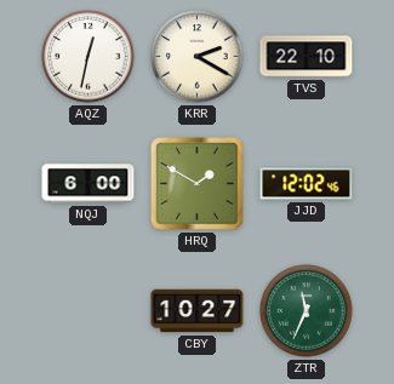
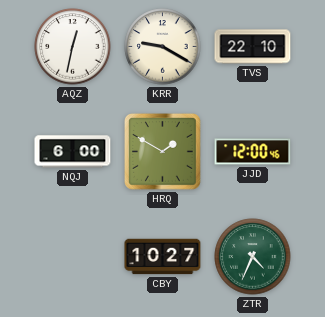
KRR: 2:20 -> 9:20
JJD: 12:02 -> 12:00
ZTR: 11:34 -> 4:34
